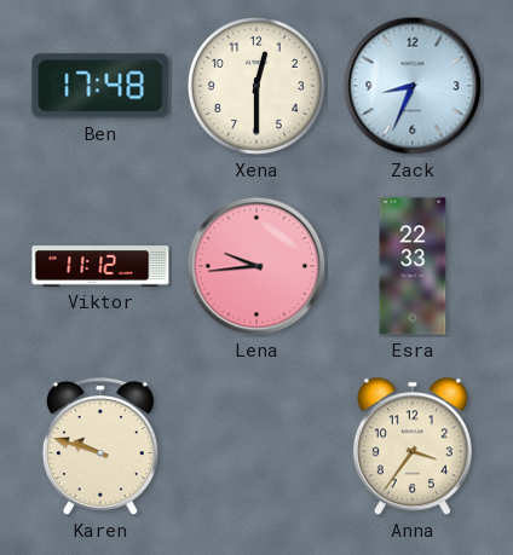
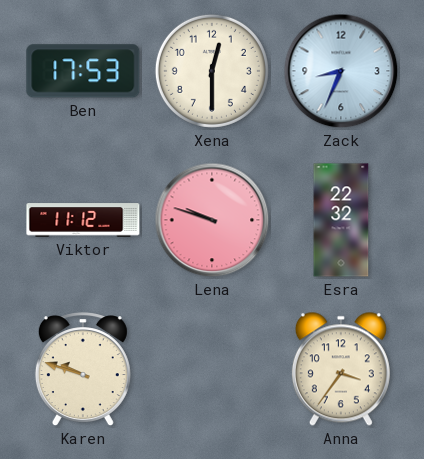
Ben: 17:48 -> 17:53
Lena: 9:44 -> 9:48
Esra: 22:33 -> 22:32
